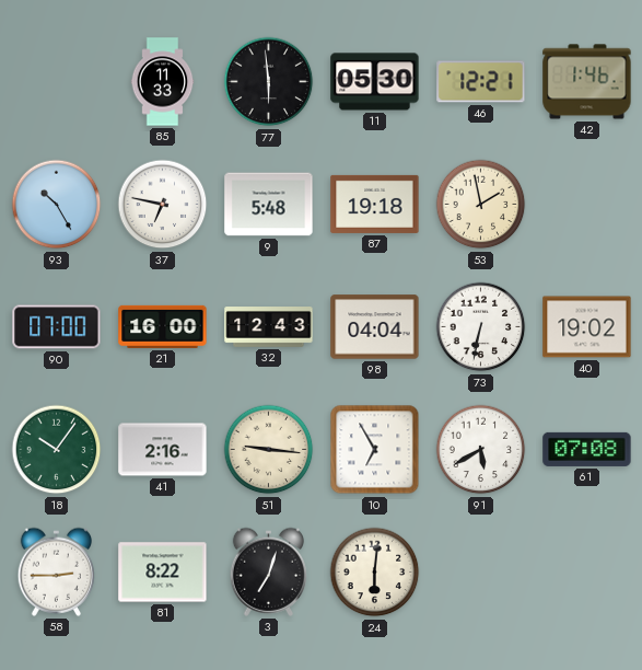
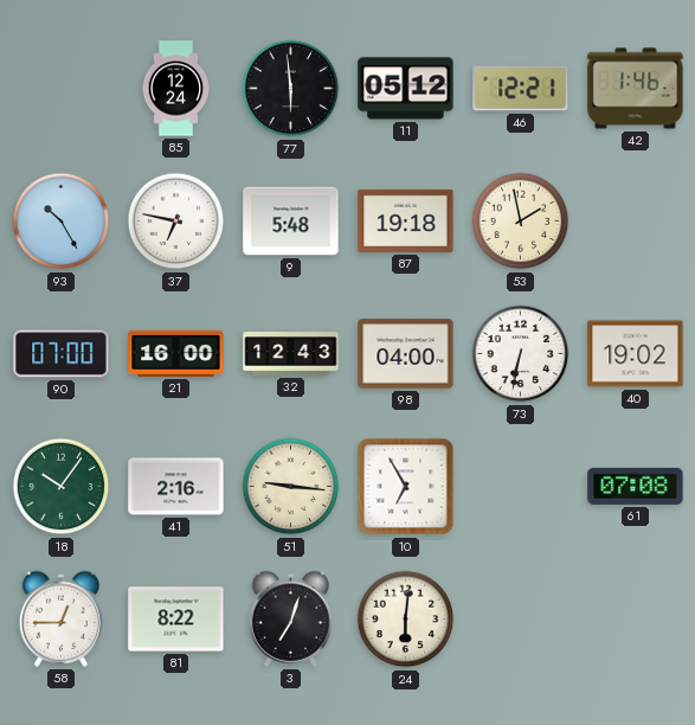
85: 11:33 -> 12:24
11: 05:30 -> 05:12
98: 04:04 -> 04:00
91: 5:40 -> none
58: 2:45 -> 12:45
